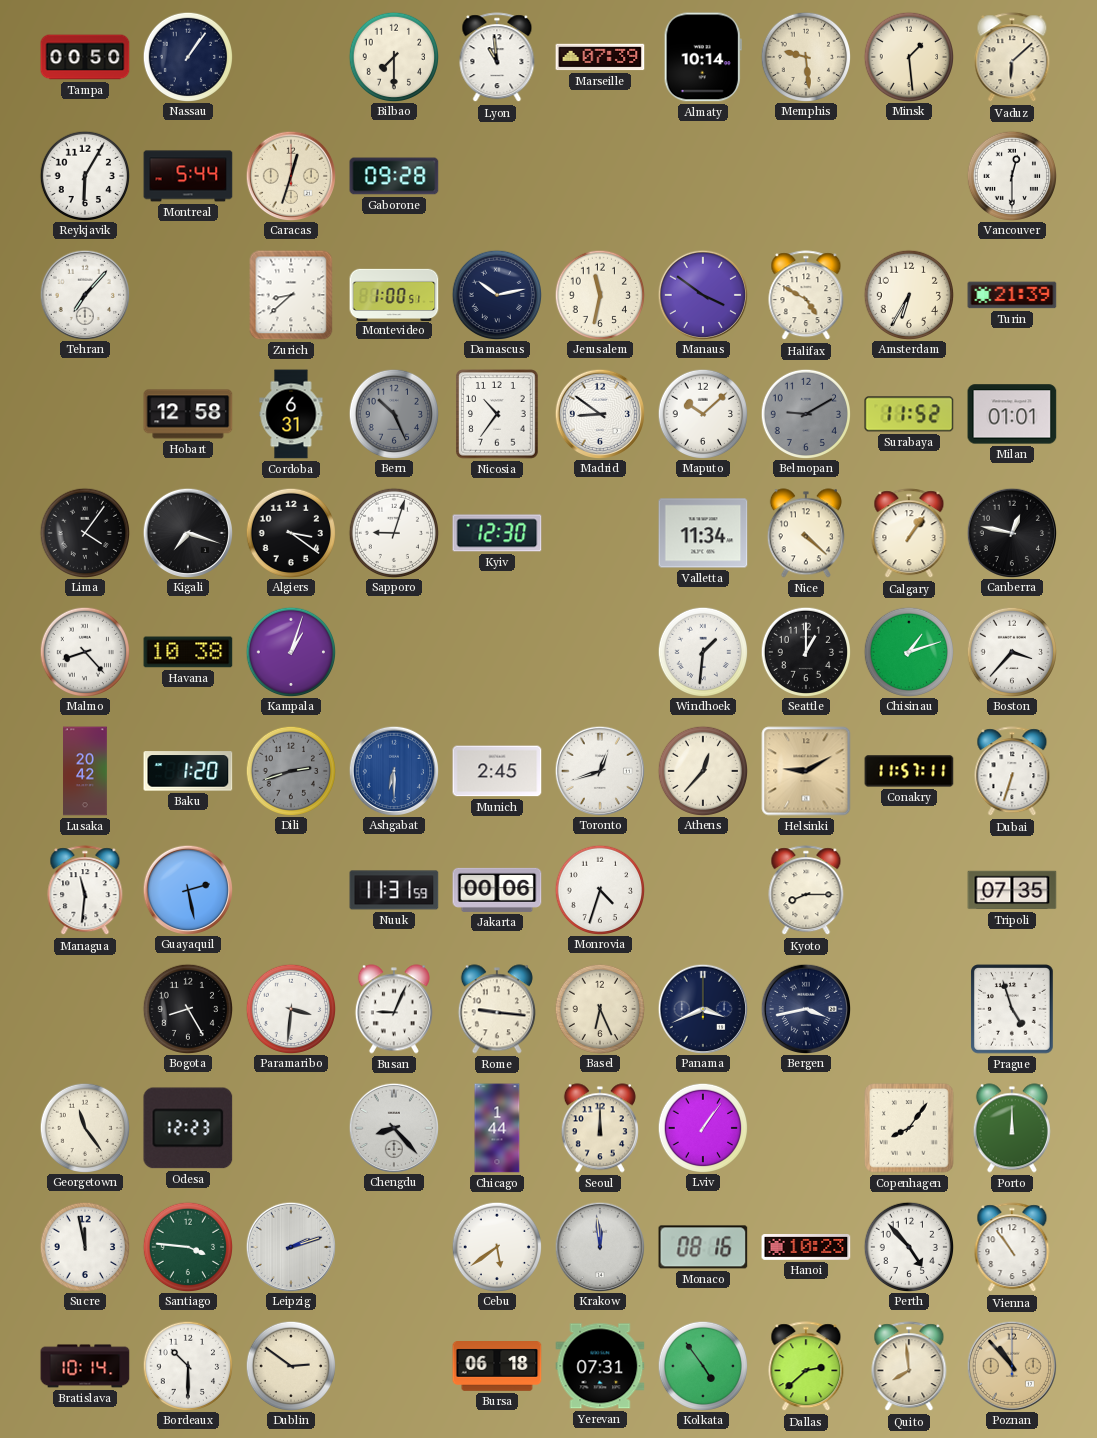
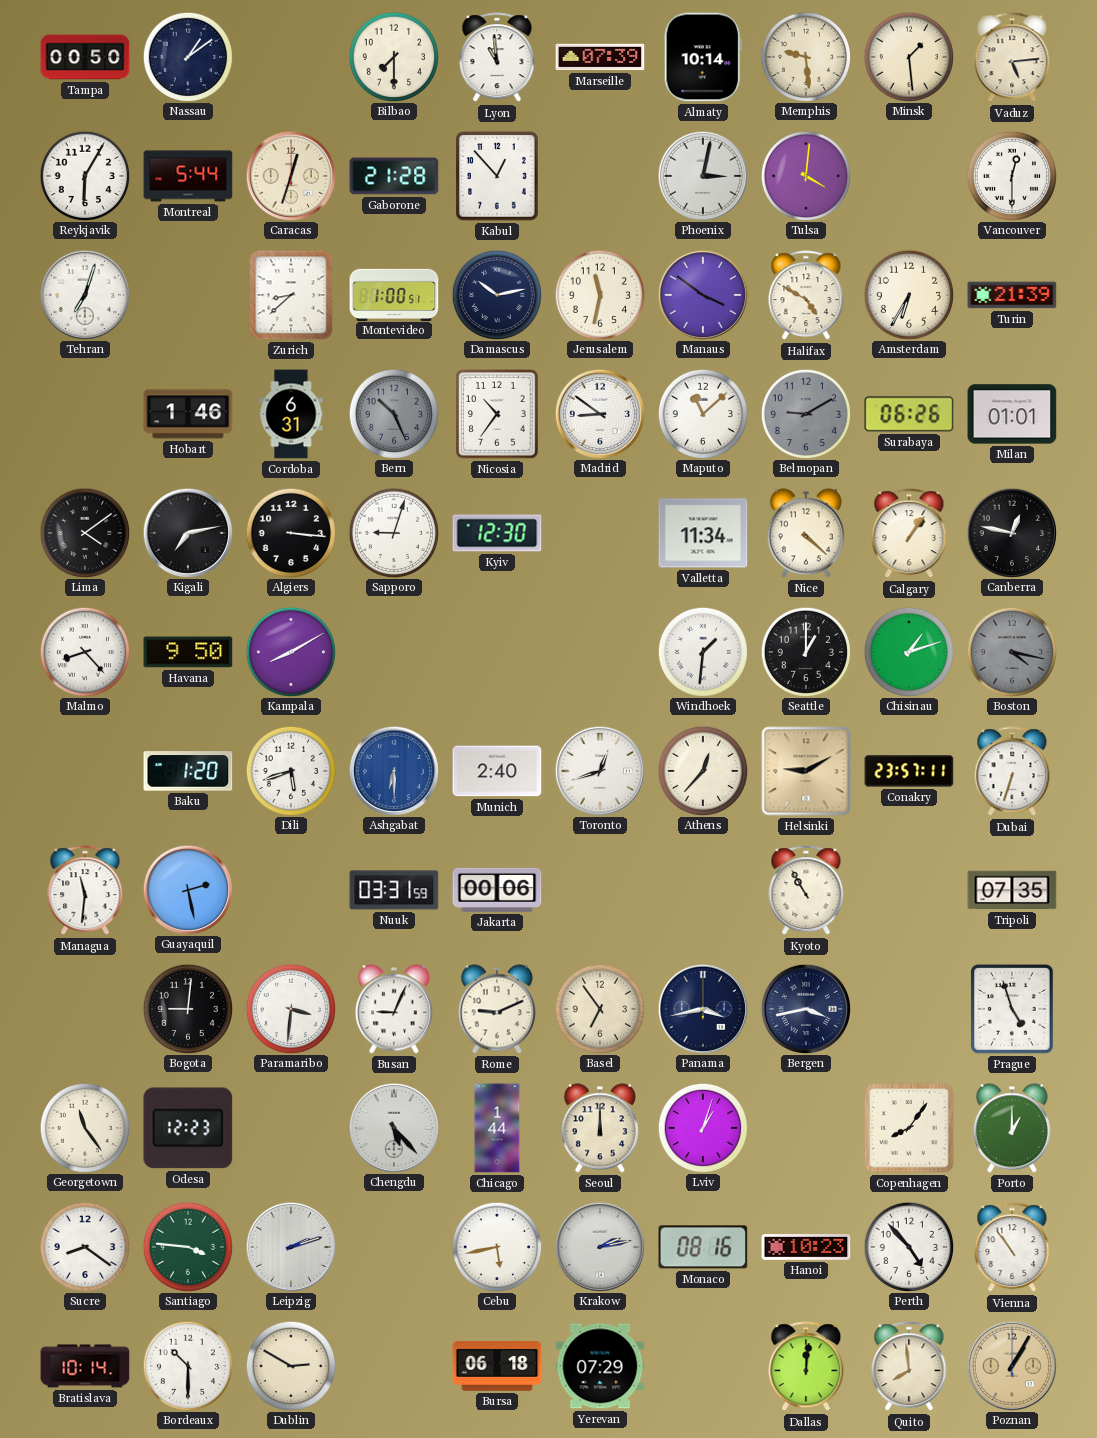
Nassau: 1:06 -> 1:09
Vaduz: 6:08 -> 5:14
Gaborone: 09:28 -> 21:28
Kabul: none -> 12:53
Phoenix: none -> 3:02
Tulsa: none -> 4:01
Tehran: 7:07 -> 7:03
Hobart: 12:58 -> 1:46
Maputo: 10:08 -> 11:08
Surabaya: 11:52 -> 06:26
Lima: 4:06 -> 4:09
Kigali: 7:18 -> 7:13
Algiers: 3:21 -> 3:16
Havana: 10:38 -> 9:50
Kampala: 1:03 -> 8:10
Boston: 3:37 -> 4:17
Boston dial: white -> grey
Lusaka: 20:42 -> none
Dili: 2:42 -> 5:42
Dili dial: grey -> white
Munich: 2:45 -> 2:40
Conakry: 11:57 -> 23:57
Nuuk: 11:31 -> 03:31
Monrovia: 4:33 -> none
Kyoto: 8:15 -> 10:55
Bogota: 8:25 -> 9:01
Rome: 9:16 -> 9:11
Basel: 6:26 -> 6:54
Panama: 3:41 -> 3:43
Chengdu: 8:23 -> 5:23
Lviv: 1:06 -> 1:03
Porto: 12:00 -> 1:00
Sucre: 11:58 -> 8:21
Cebu: 5:39 -> 5:43
Krakow: 11:59 -> 2:13
Dublin: 2:51 -> 2:50
Yerevan: 07:31 -> 07:29
Kolkata: 4:54 -> none
Dallas: 2:38 -> 12:01
Poznan: 10:53 -> 1:05
